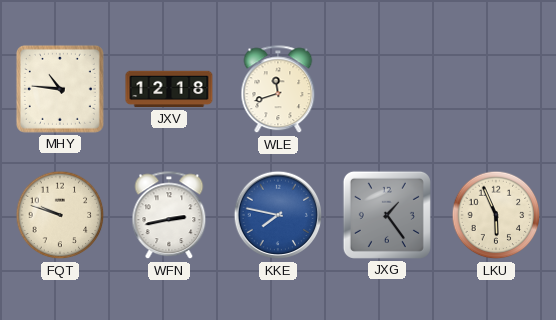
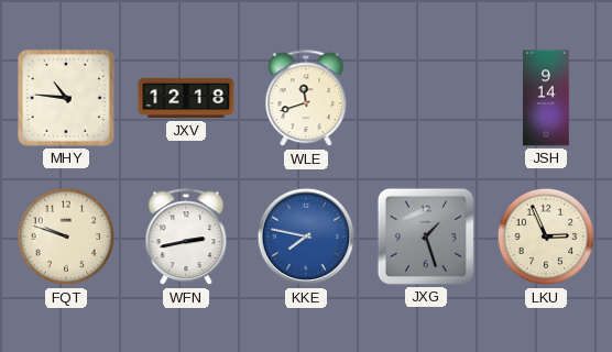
JSH: none -> 9:14
JXG: 1:24 -> 1:27
LKU: 5:56 -> 2:56
